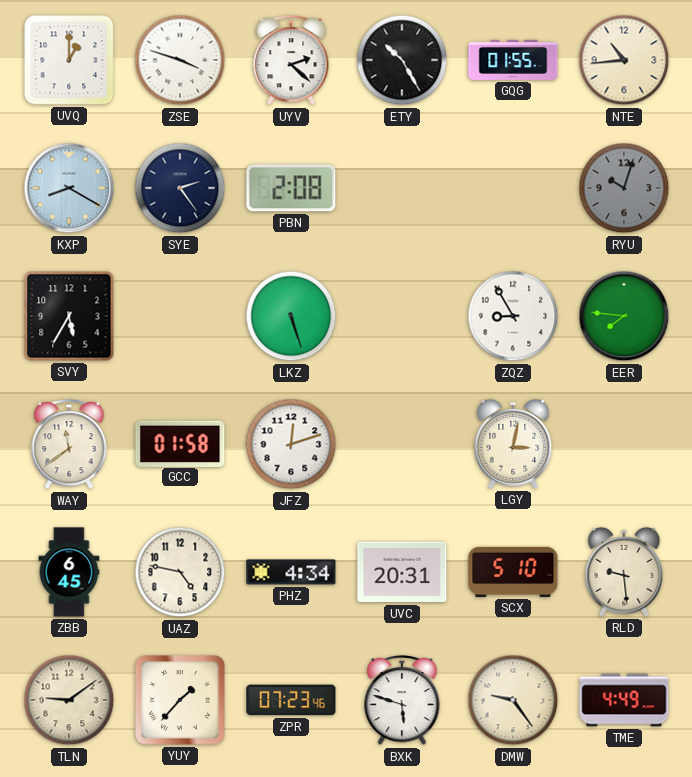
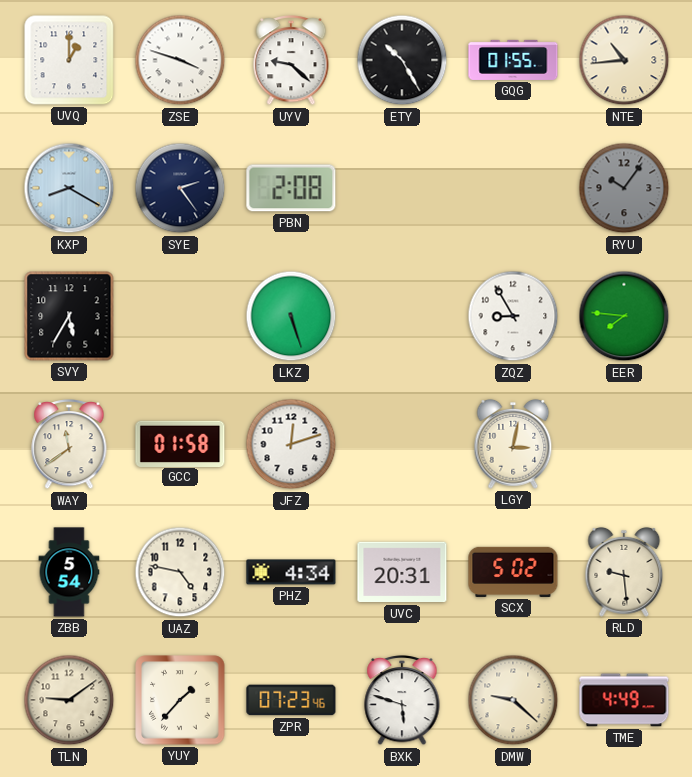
UYV: 2:22 -> 9:22
RYU: 10:03 -> 10:06
ZBB: 6:45 -> 5:54
SCX: 5:10 -> 5:02
DMW: 9:24 -> 9:22
